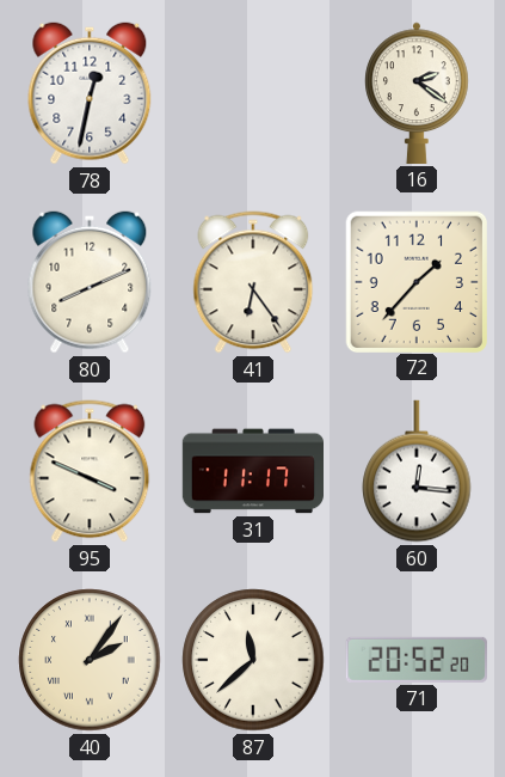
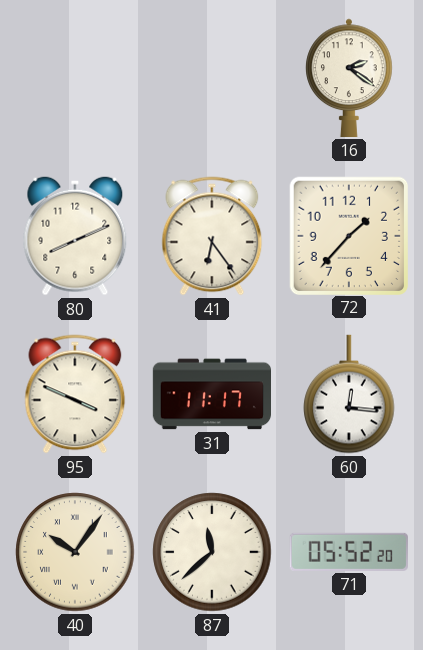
78: 12:32 -> none
40: 2:06 -> 10:06
71: 20:52 -> 05:52
